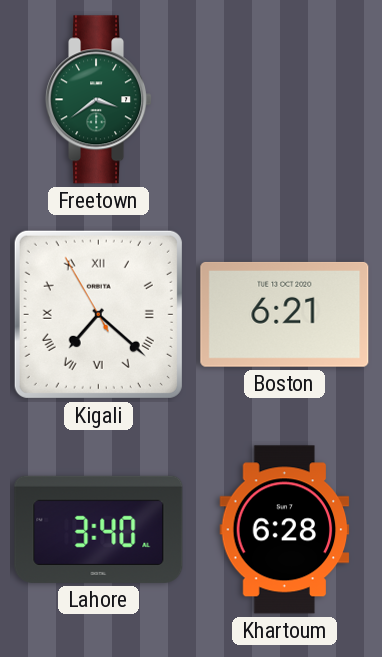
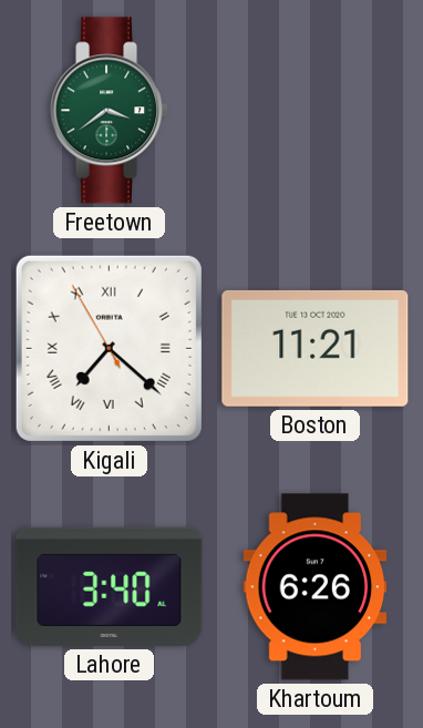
Boston: 6:21 -> 11:21
Khartoum: 6:28 -> 6:26
